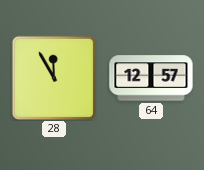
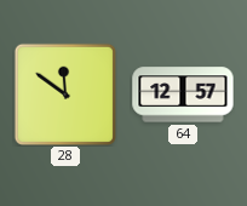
28: 11:55 -> 11:51
